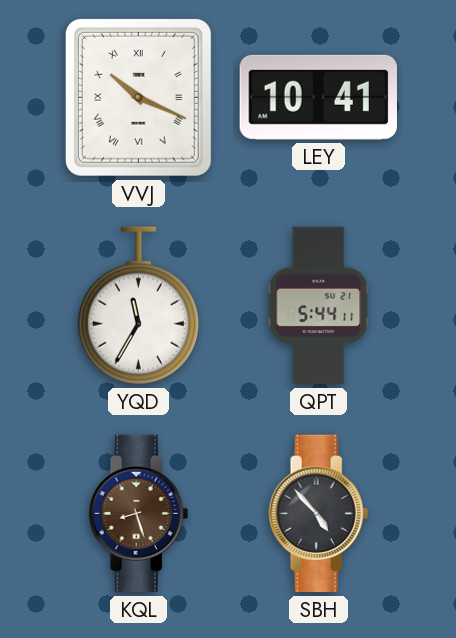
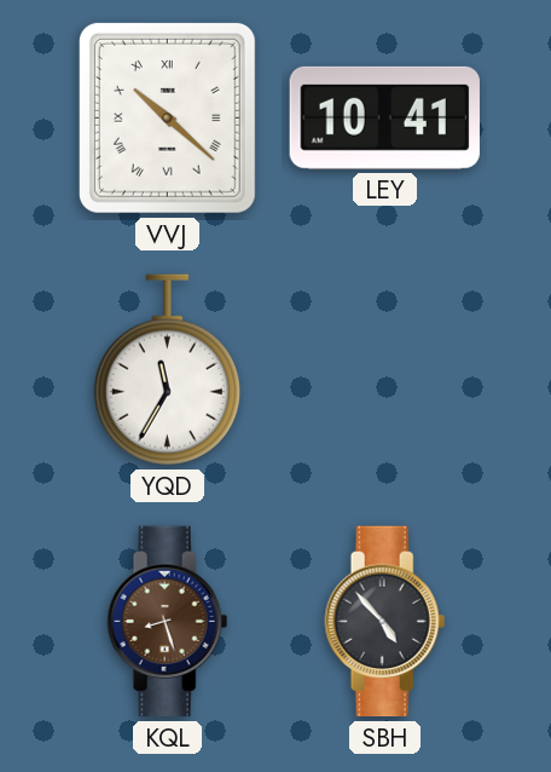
VVJ: 10:19 -> 10:22
QPT: 5:44 -> none
